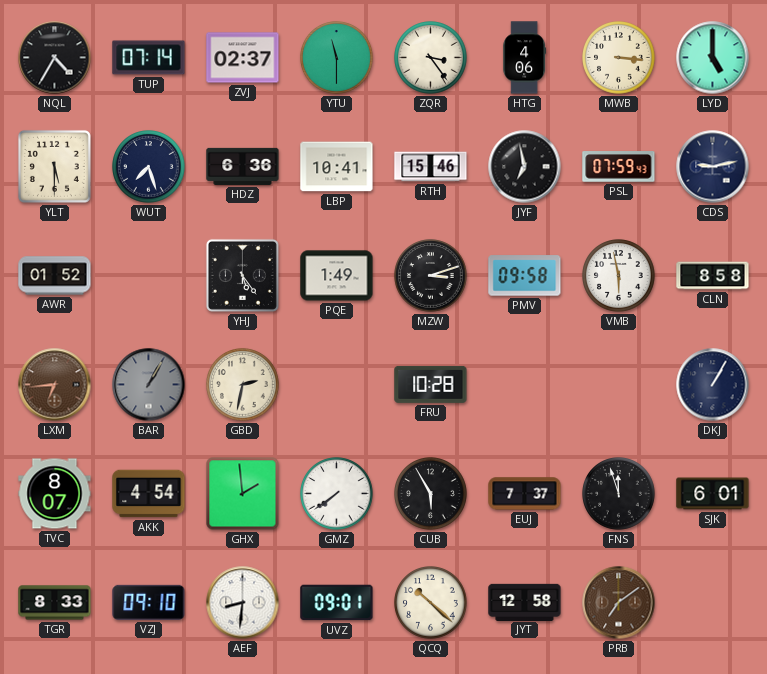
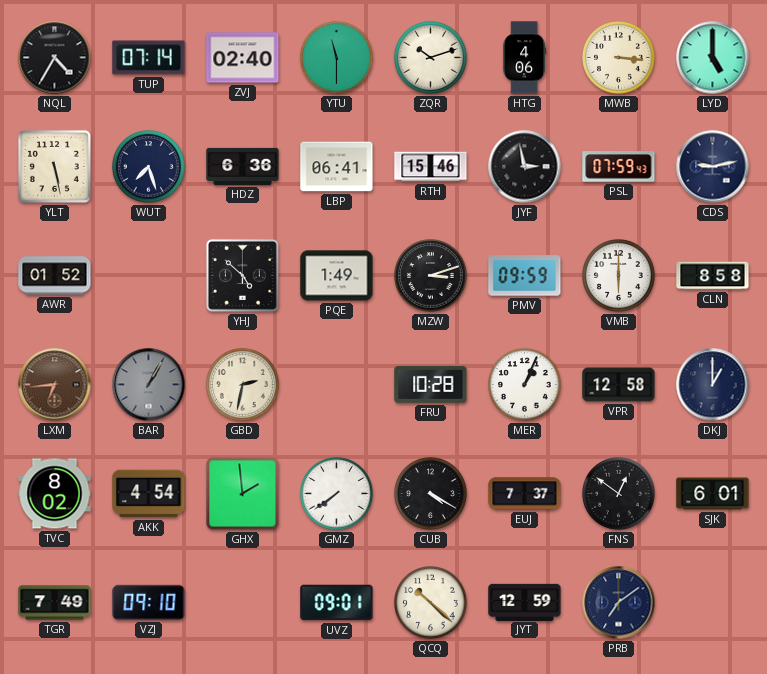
ZVJ: 02:37 -> 02:40
ZQR: 3:24 -> 10:12
YLT: 5:30 -> 5:28
LBP: 10:41 -> 06:41
JYF: 6:58 -> 2:58
YHJ: 5:24 -> 4:52
PMV: 09:58 -> 09:59
VMB: 5:58 -> 6:00
MER: none -> 1:04
VPR: none -> 12:58
DKJ: 1:05 -> 1:00
TVC: 8:07 -> 8:02
CUB: 5:55 -> 4:20
FNS: 11:57 -> 12:51
TGR: 8:33 -> 7:49
AEF: 8:31 -> none
JYT: 12:58 -> 12:59
PRB dial: brown -> navy
